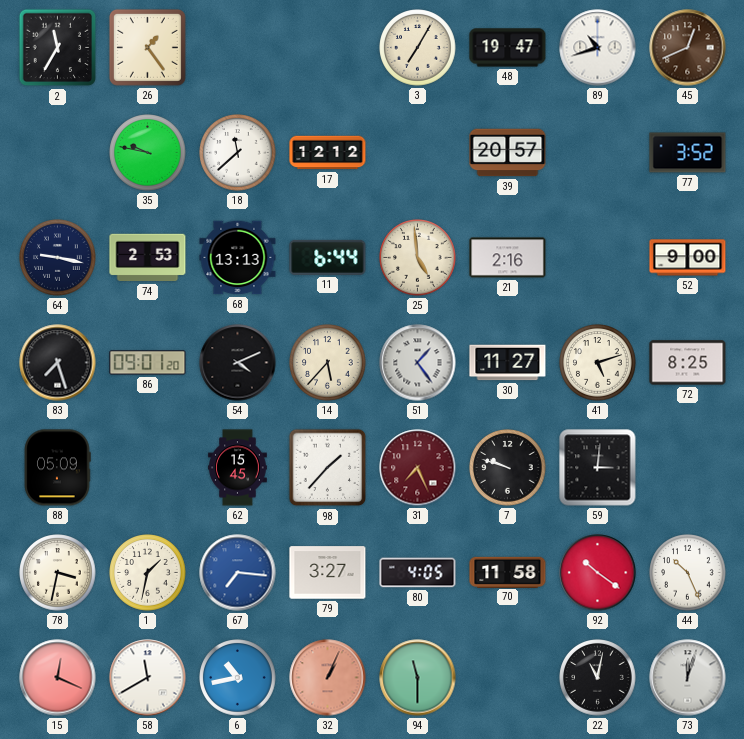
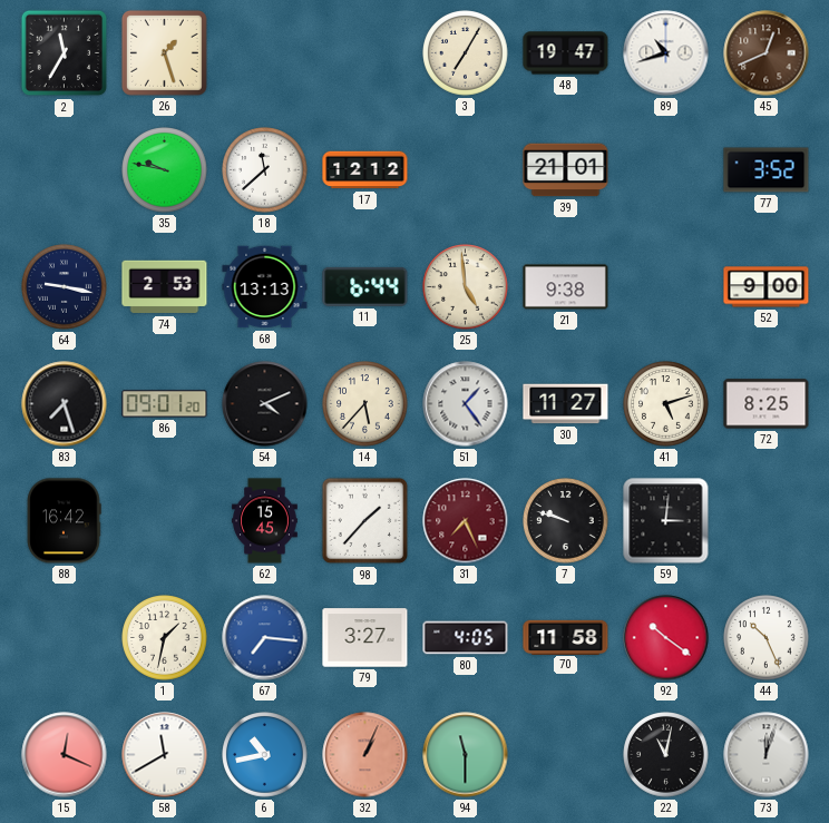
26: 1:24 -> 1:27
39: 20:57 -> 21:01
21: 2:16 -> 9:38
88: 05:09 -> 16:42
78: 3:32 -> none
